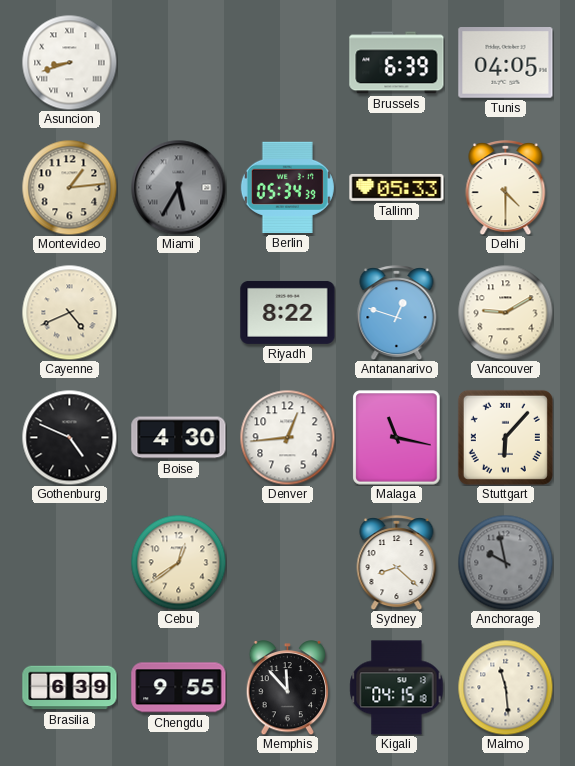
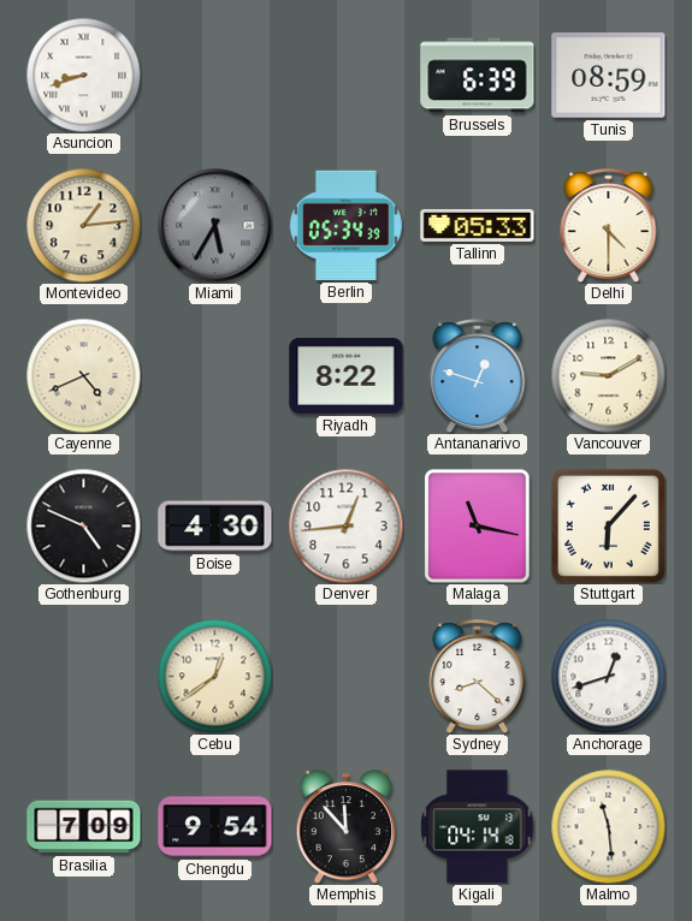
Tunis: 04:05 -> 08:59
Anchorage: 9:58 -> 12:42
Anchorage dial: grey -> white
Brasilia: 6:39 -> 7:09
Chengdu: 9:55 -> 9:54
Kigali: 04:15 -> 04:14
